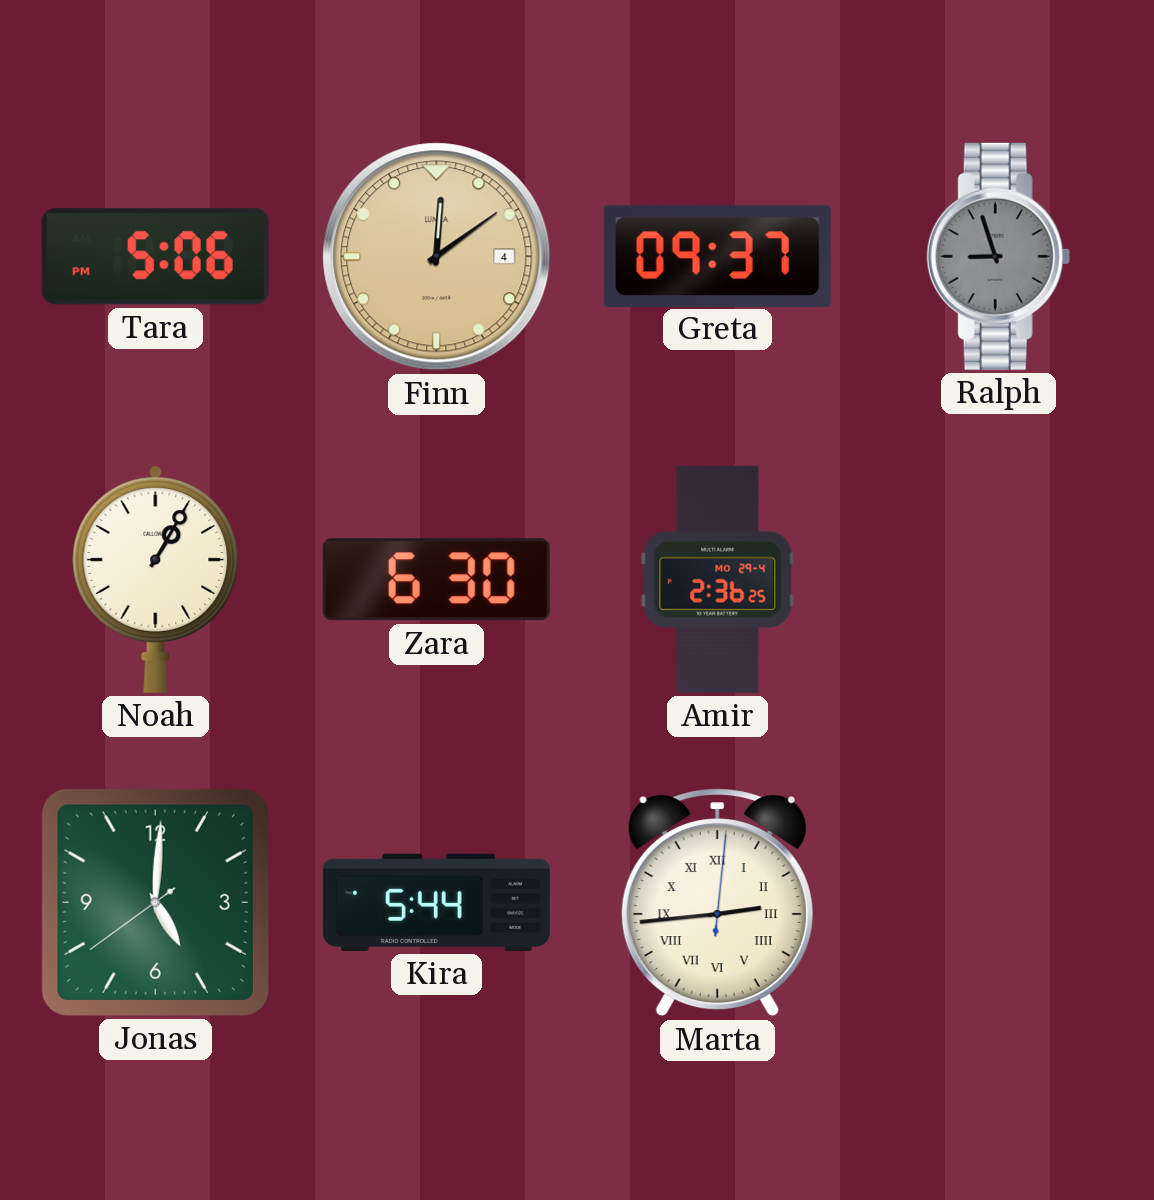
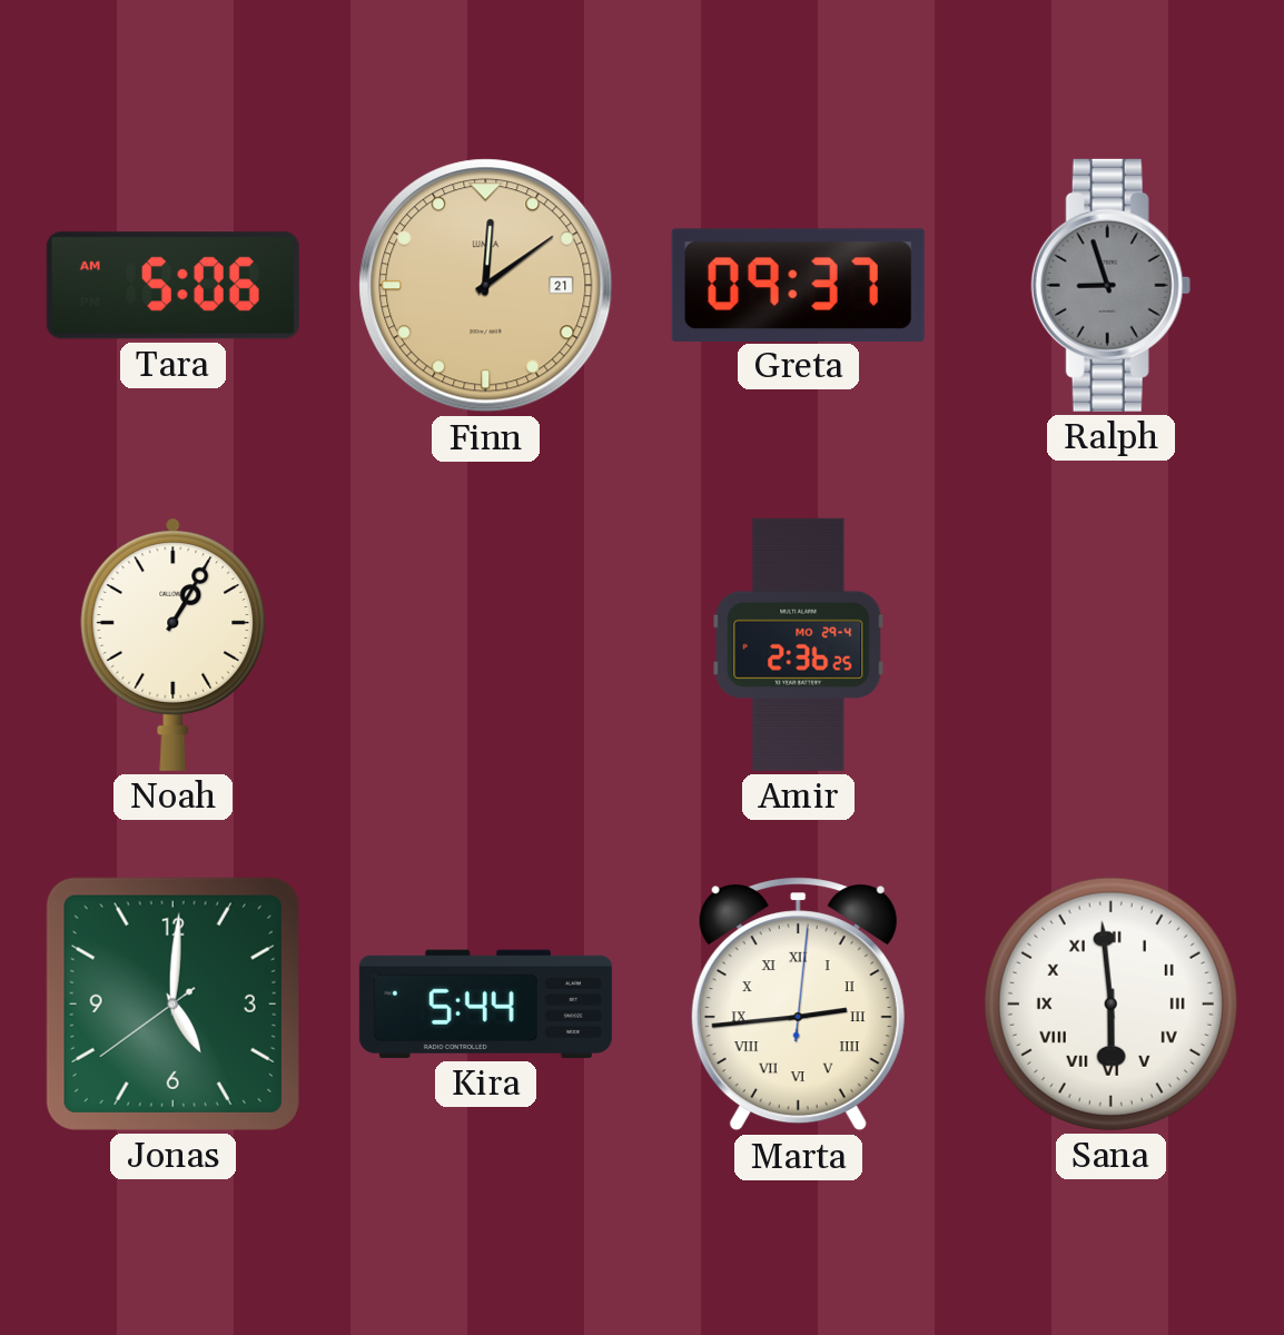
Tara: 5:06 PM -> 5:06 AM
Finn date: 4 -> 21
Zara: 6:30 -> none
Sana: none -> 5:59
